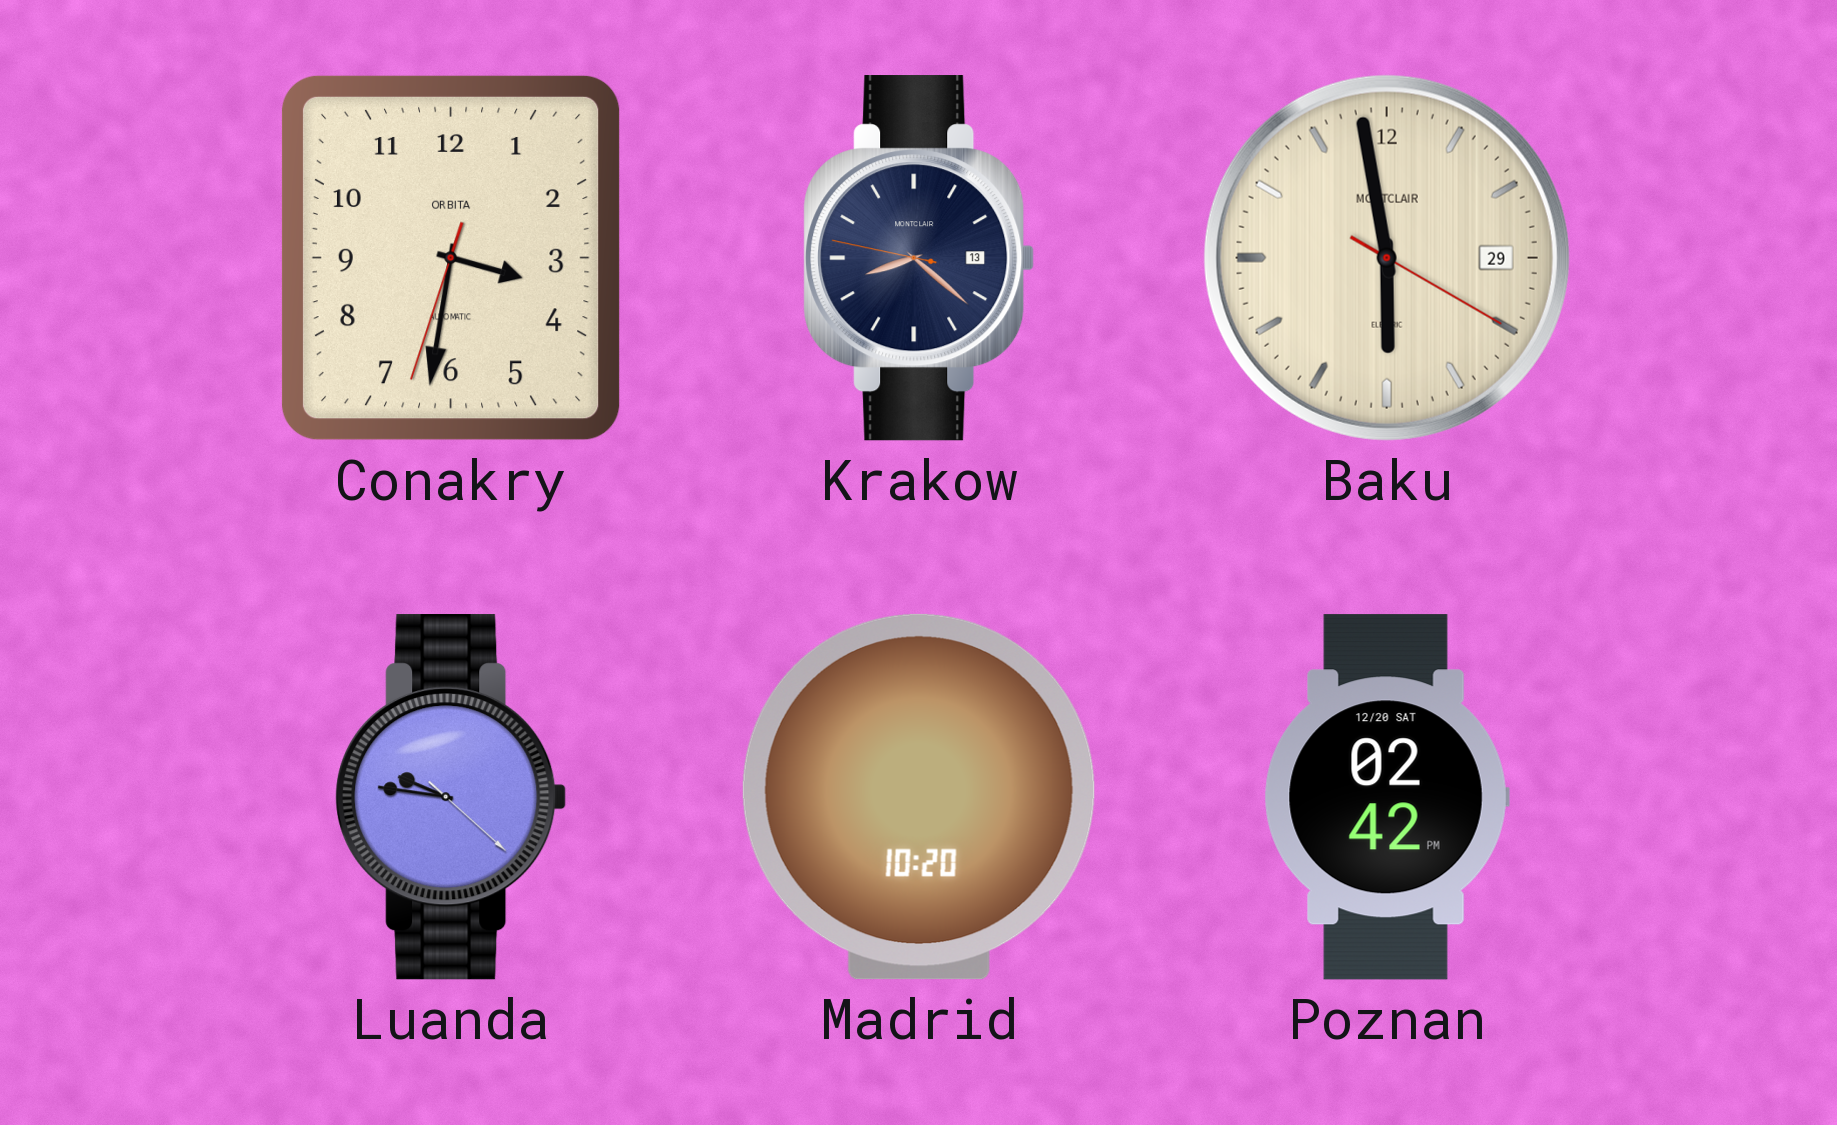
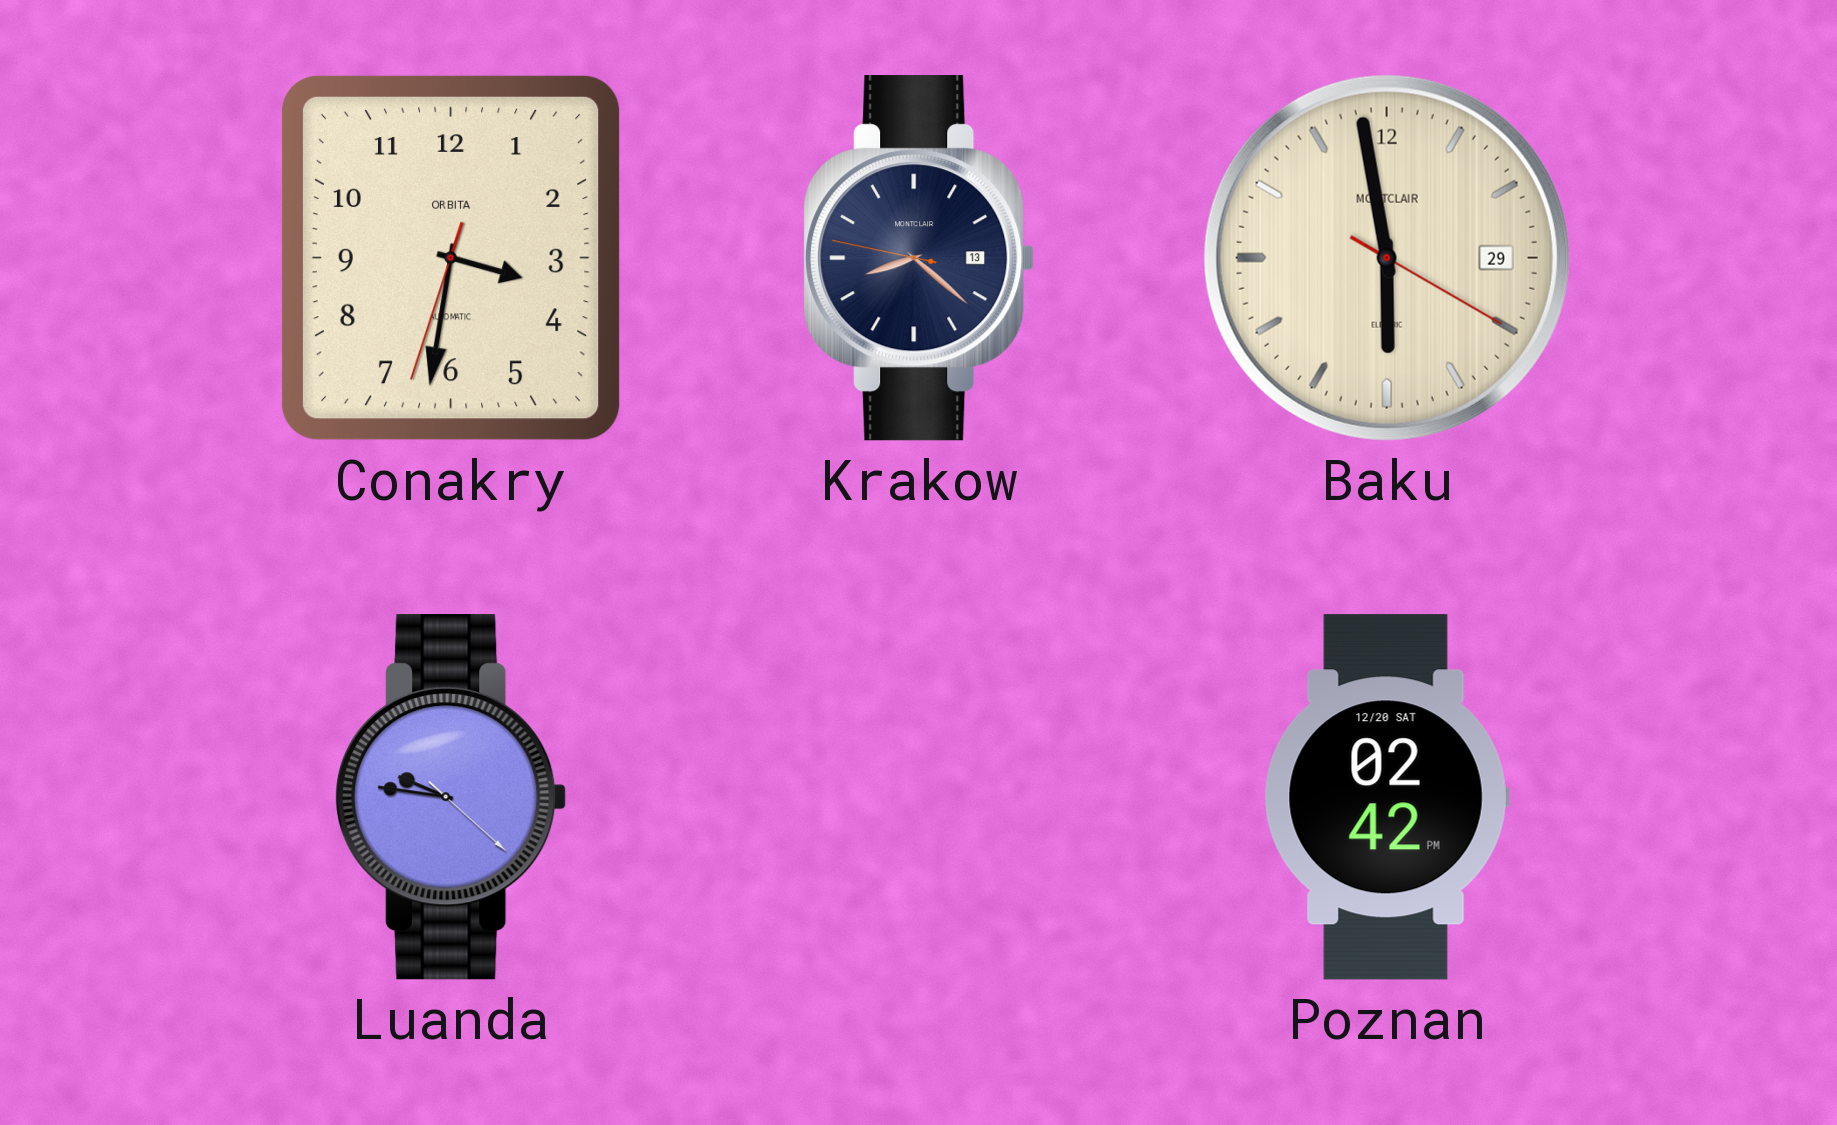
Madrid: 10:20 -> none
